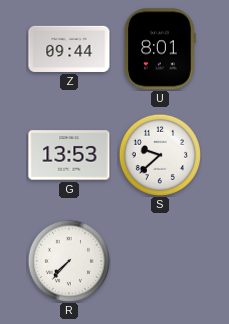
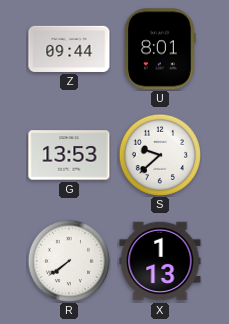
R: 7:37 -> 7:39
X: none -> 1:13
